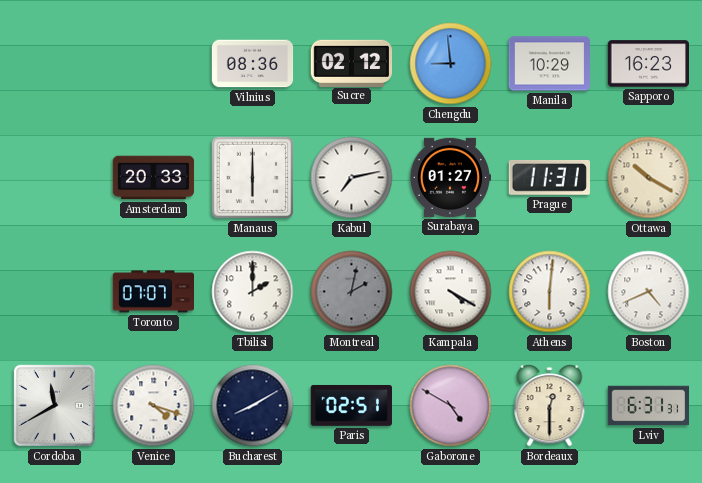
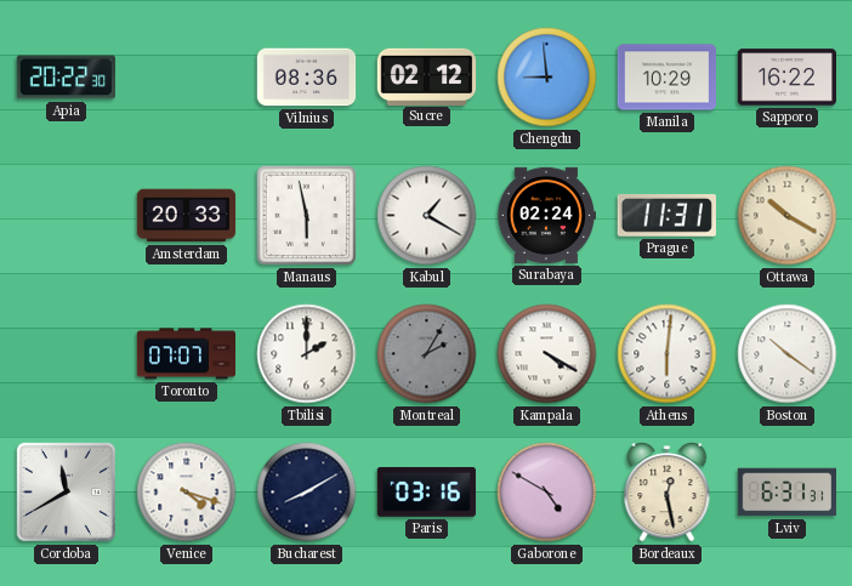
Apia: none -> 20:22
Sapporo: 16:23 -> 16:22
Manaus: 6:00 -> 5:58
Kabul: 7:13 -> 1:20
Surabaya: 01:27 -> 02:24
Montreal: 2:02 -> 2:05
Boston: 4:41 -> 10:21
Paris: 02:51 -> 03:16
Bordeaux: 12:30 -> 12:28
